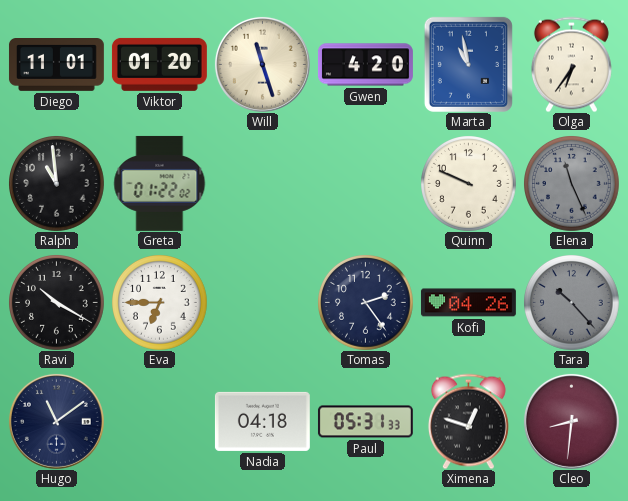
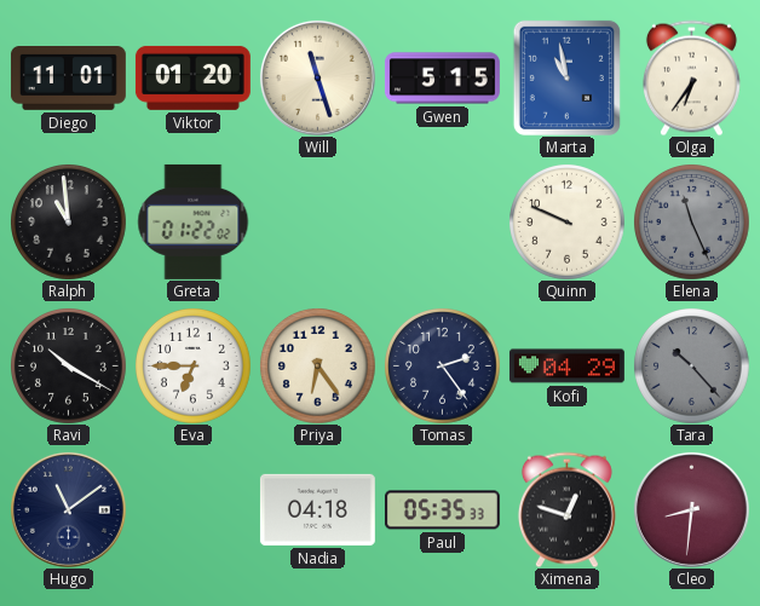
Gwen: 4:20 -> 5:15
Priya: none -> 6:24
Kofi: 04:26 -> 04:29
Paul: 05:31 -> 05:35
